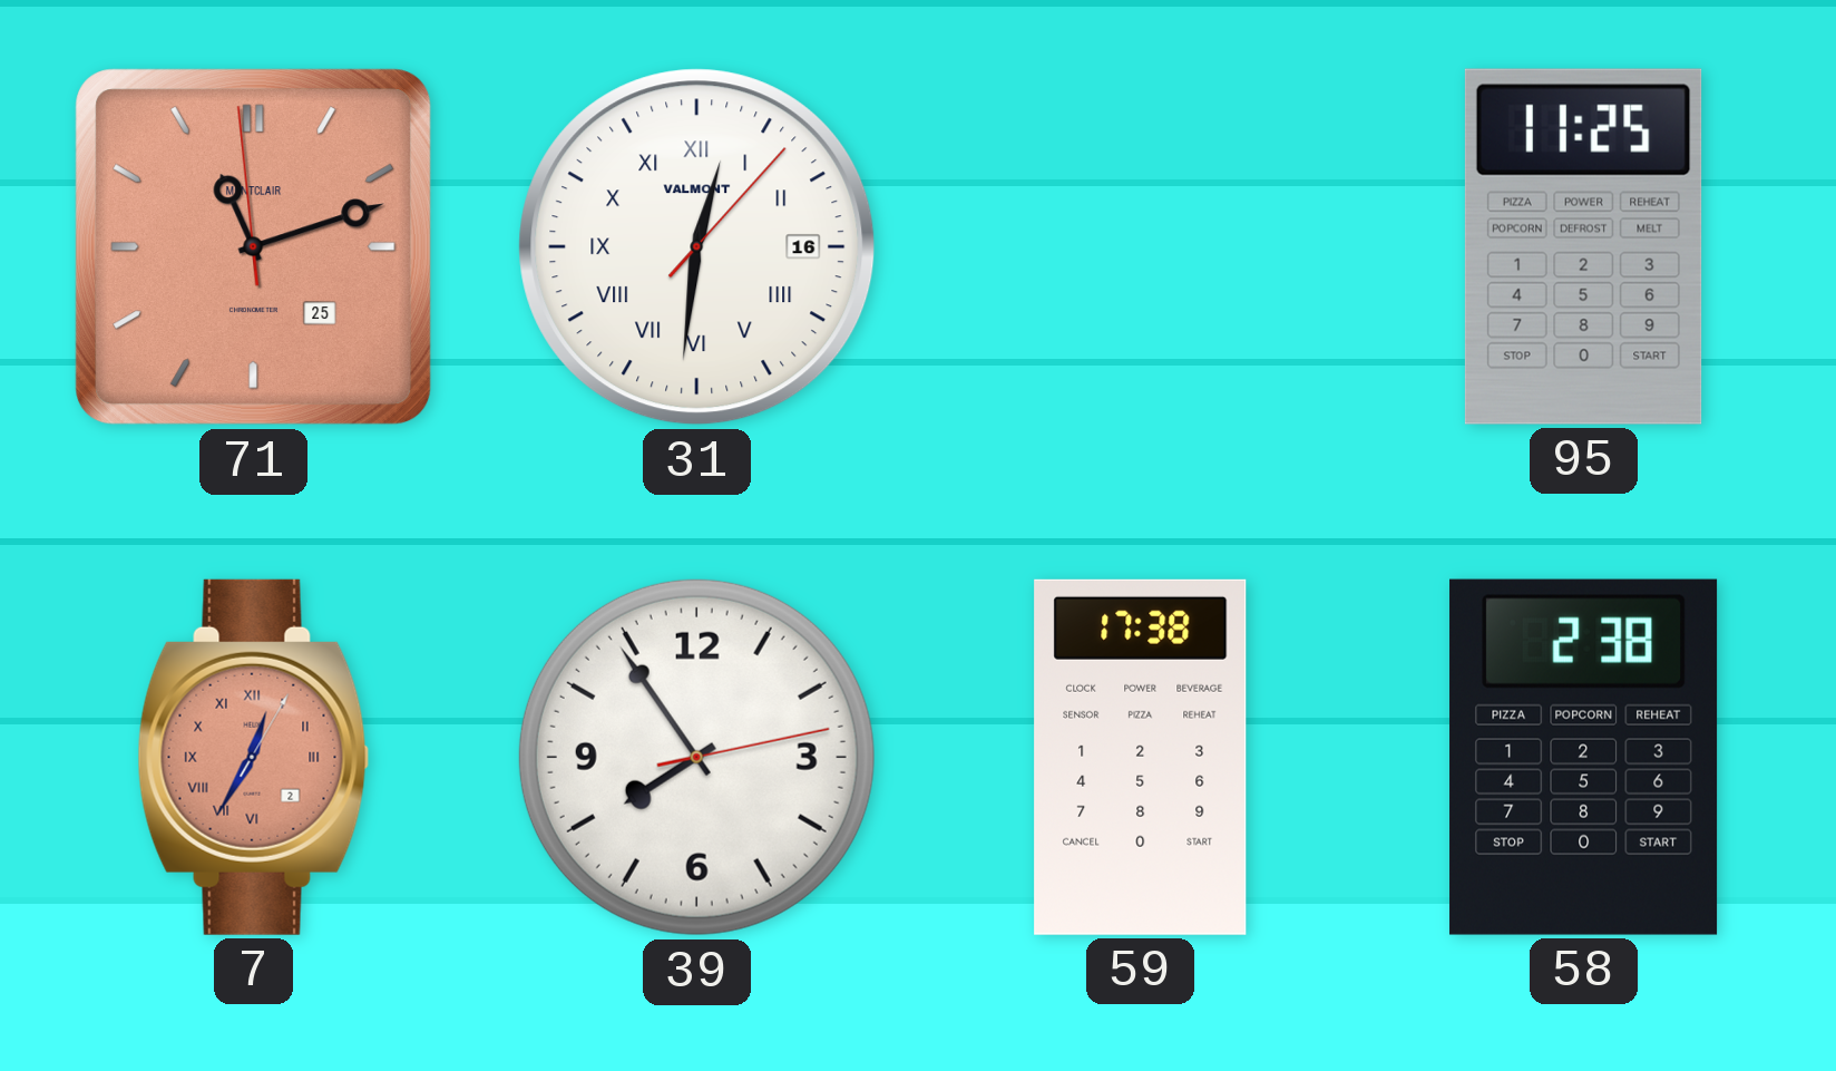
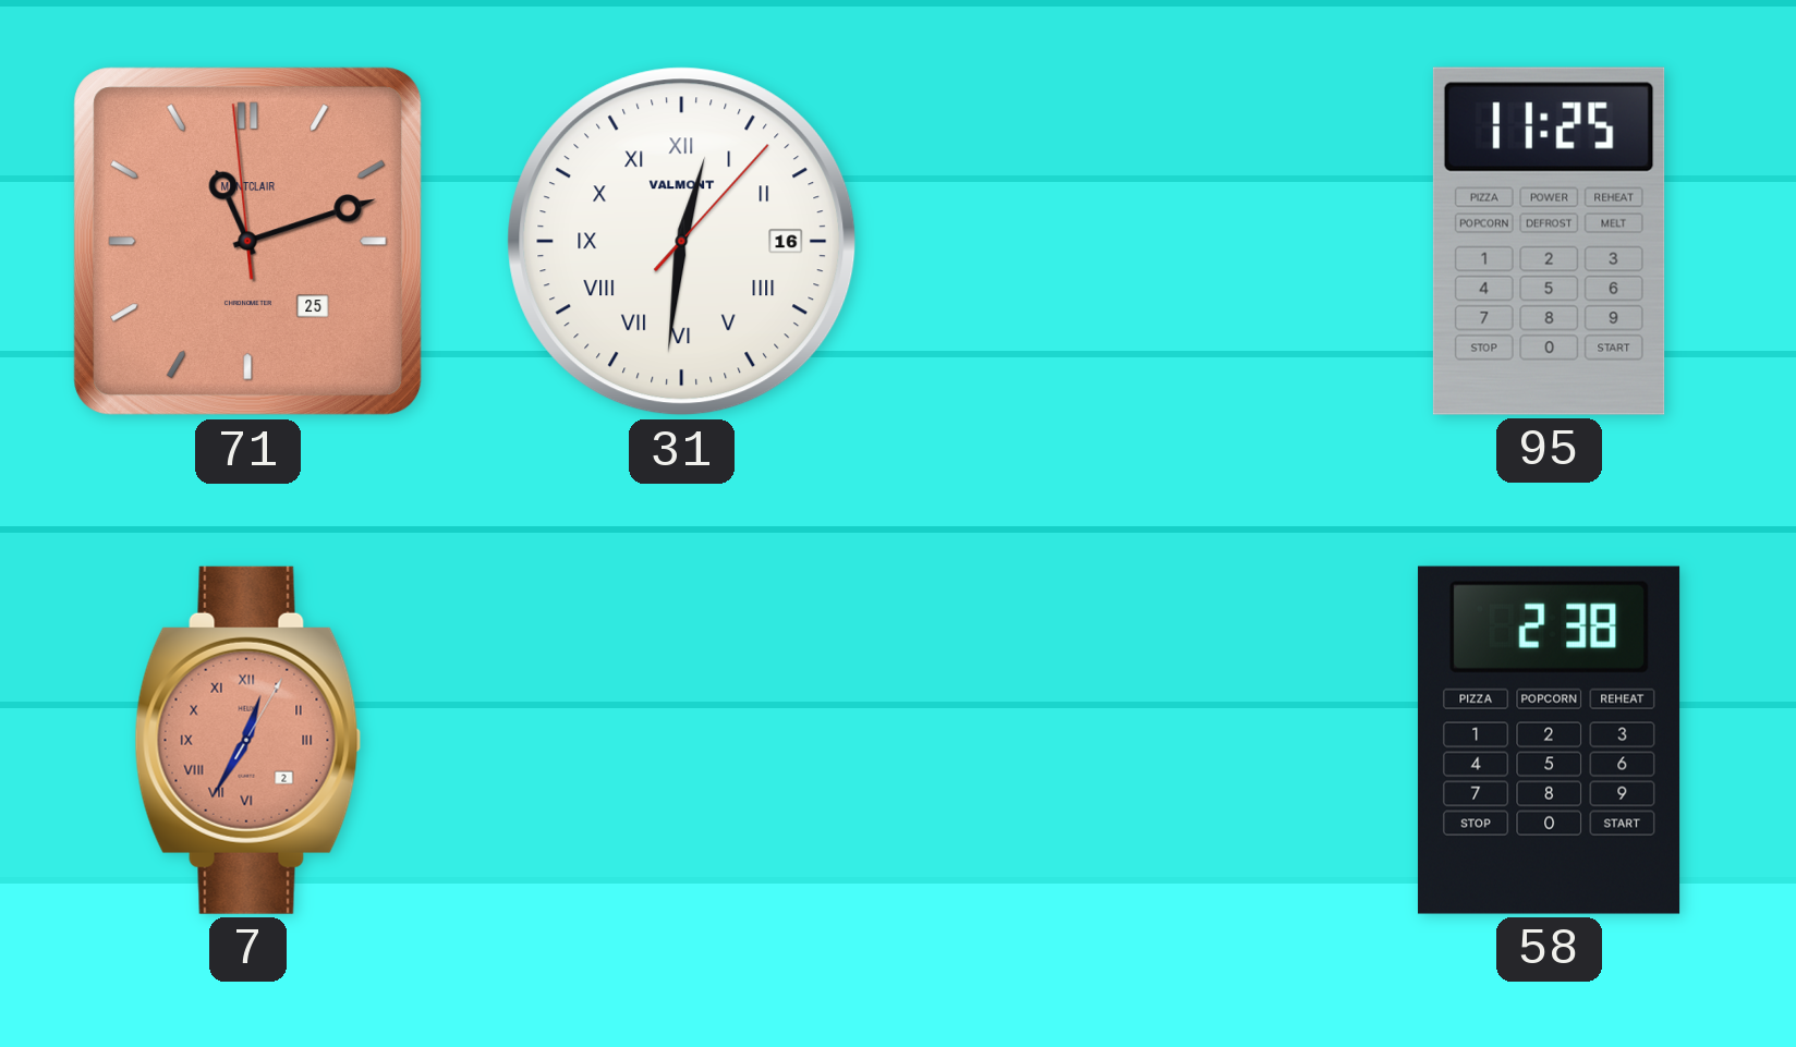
39: 7:54 -> none
59: 17:38 -> none
